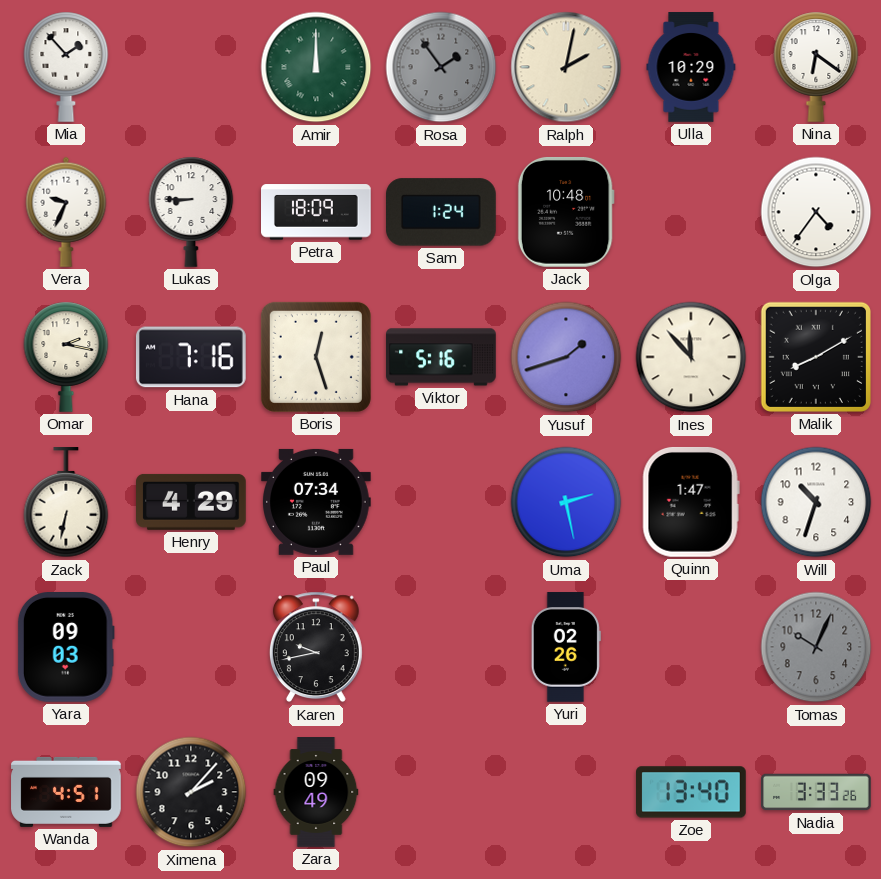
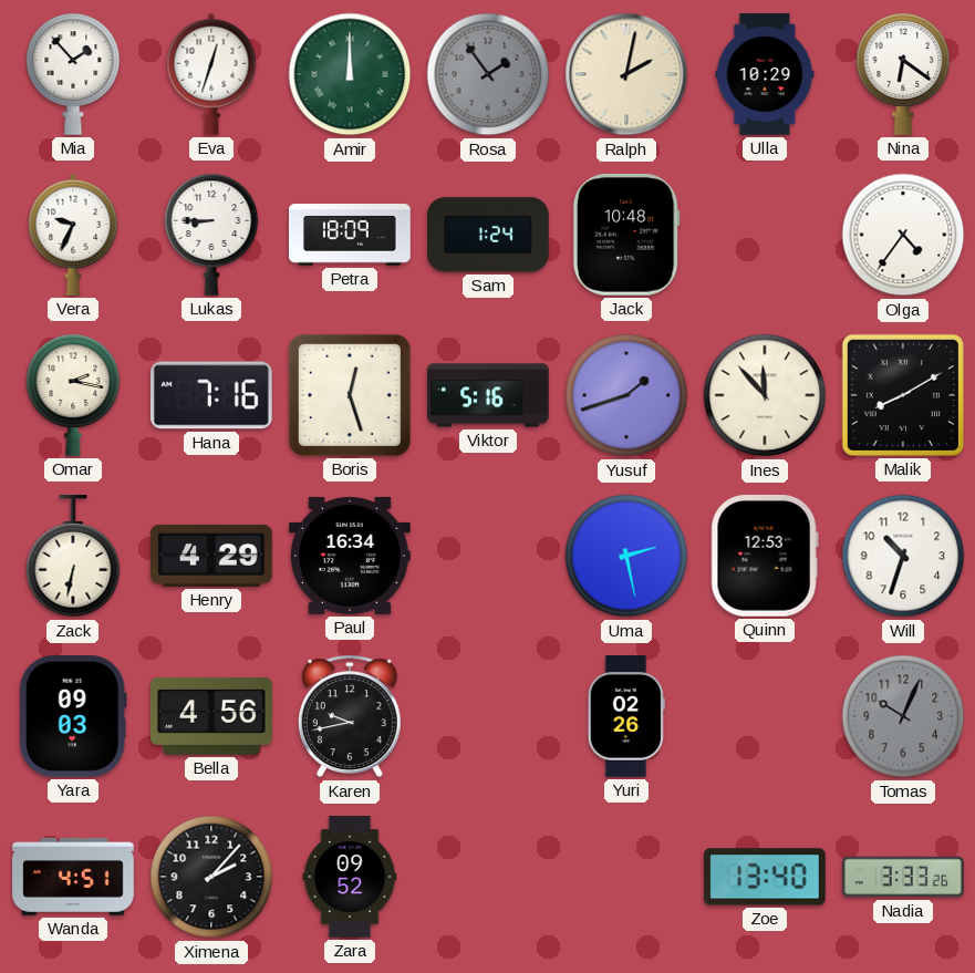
Eva: none -> 12:33
Paul: 07:34 -> 16:34
Quinn: 1:47 -> 12:53
Bella: none -> 4:56
Zara: 09:49 -> 09:52
